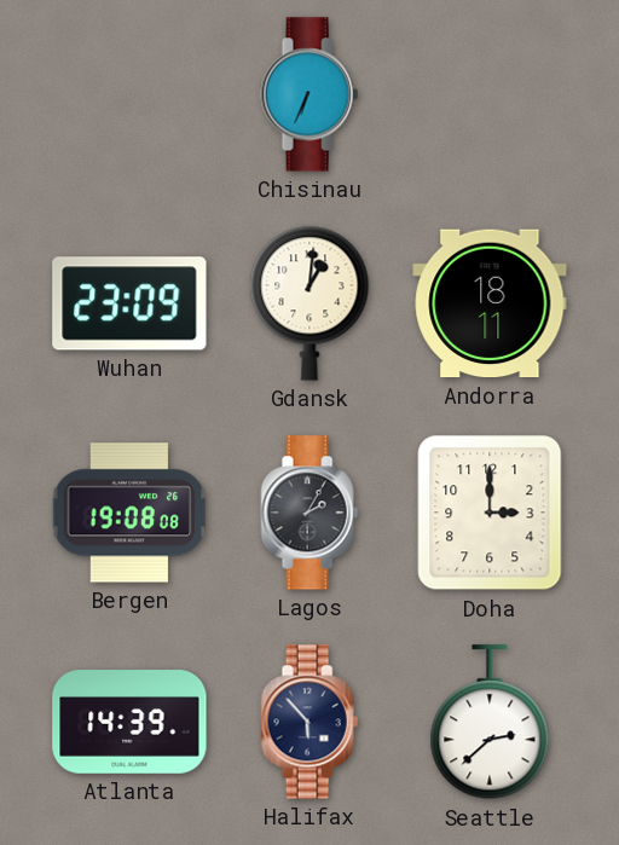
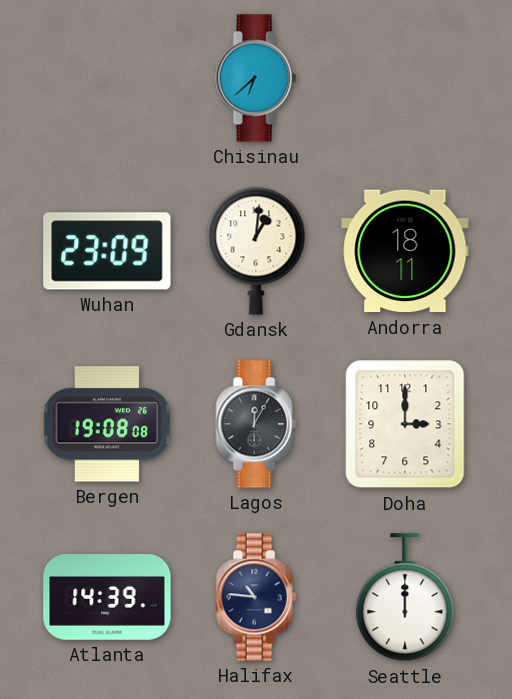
Chisinau: 6:34 -> 6:38
Lagos: 2:05 -> 12:05
Halifax: 5:53 -> 10:46
Seattle: 2:38 -> 12:00
